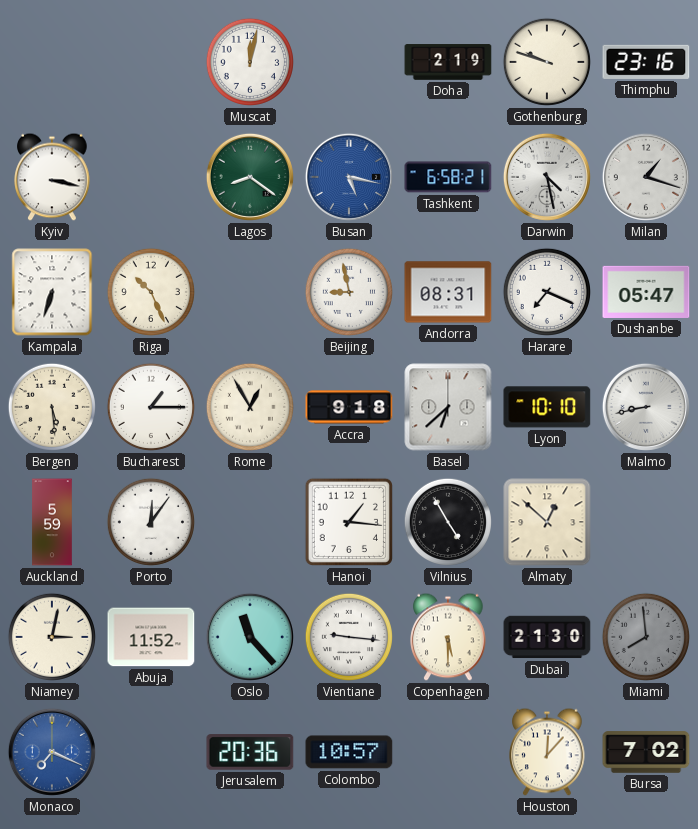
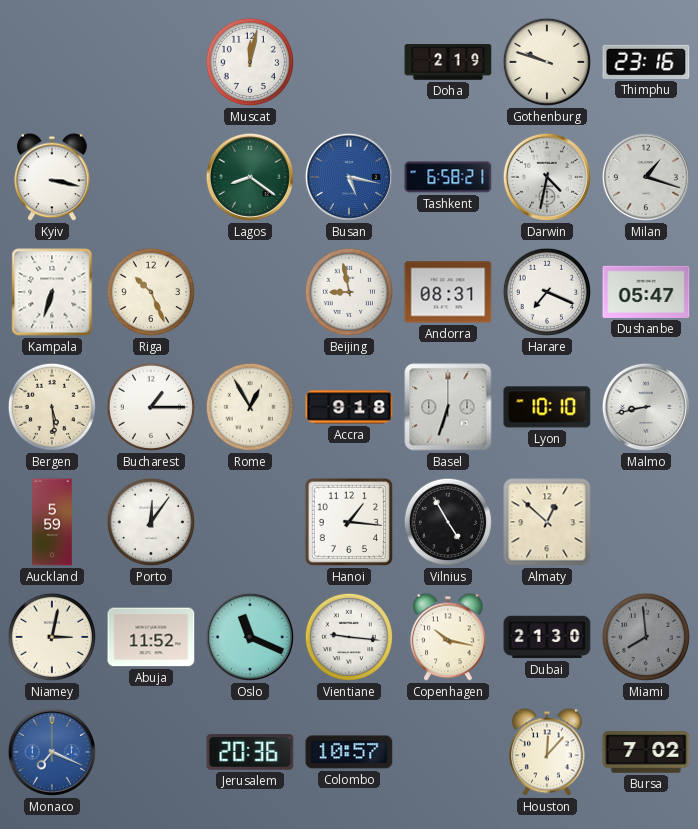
Darwin: 4:28 -> 4:32
Basel: 6:38 -> 6:33
Oslo: 11:23 -> 11:19
Copenhagen: 5:30 -> 10:17
